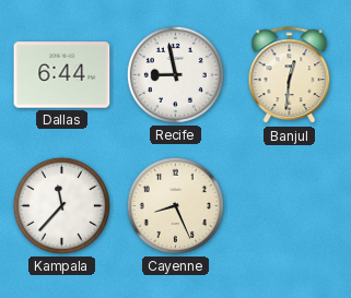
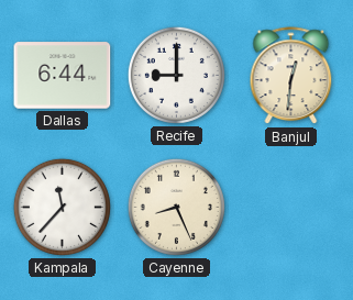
Recife: 8:58 -> 9:00
